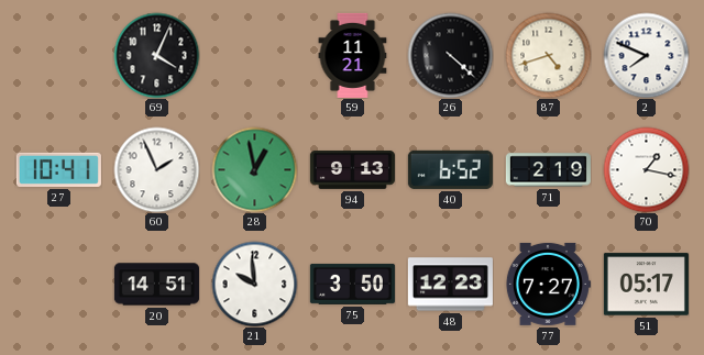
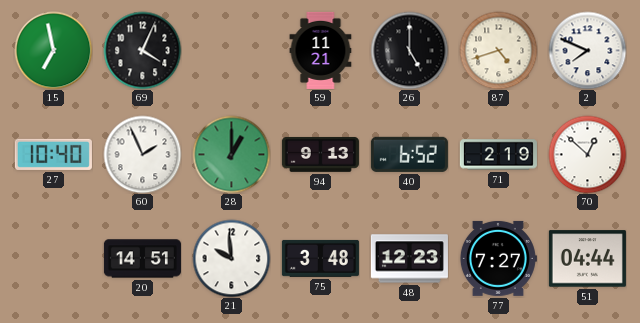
15: none -> 6:58
26: 4:22 -> 5:00
27: 10:41 -> 10:40
28: 12:58 -> 1:00
70: 1:17 -> 12:52
75: 3:50 -> 3:48
51: 05:17 -> 04:44
